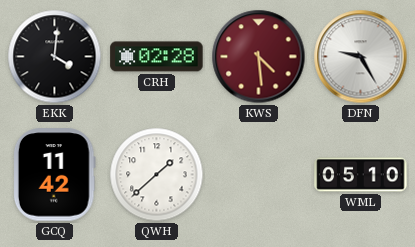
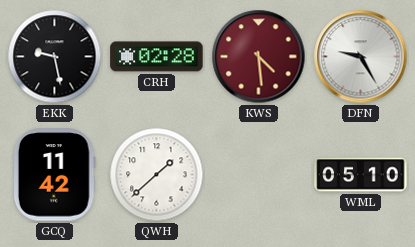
EKK: 4:01 -> 9:28
